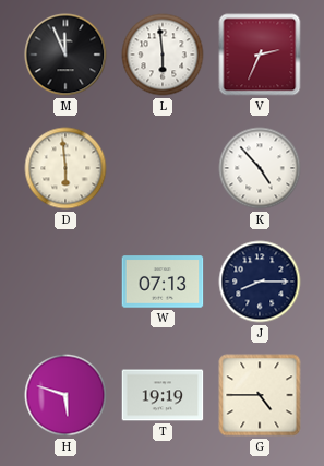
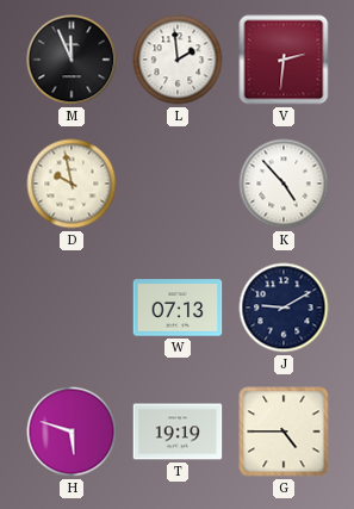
L: 5:59 -> 1:59
V: 2:34 -> 2:31
D: 5:59 -> 9:58
J: 8:15 -> 9:10
